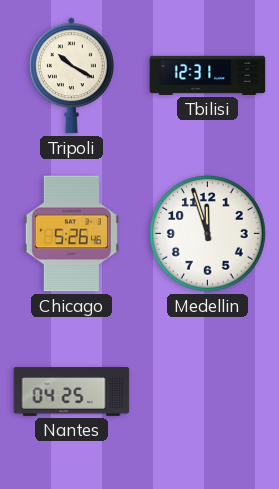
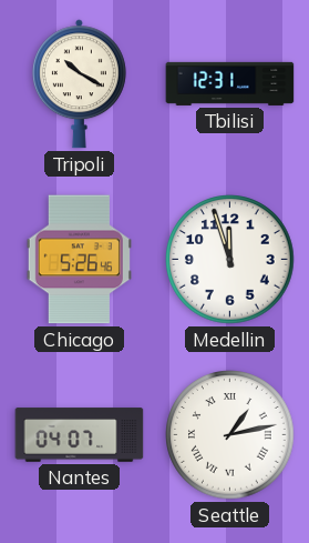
Nantes: 04:25 -> 04:07
Seattle: none -> 1:13
